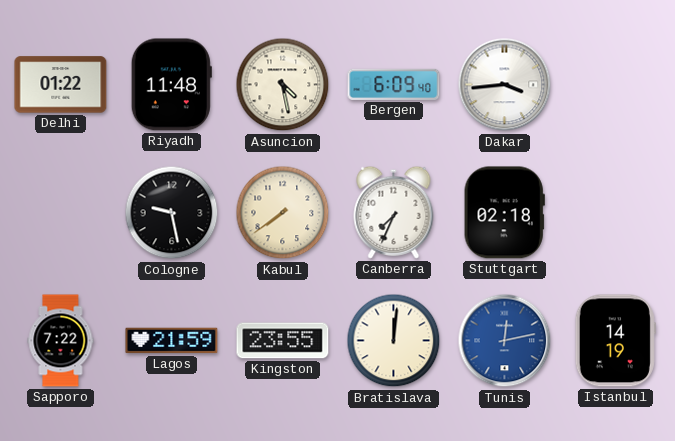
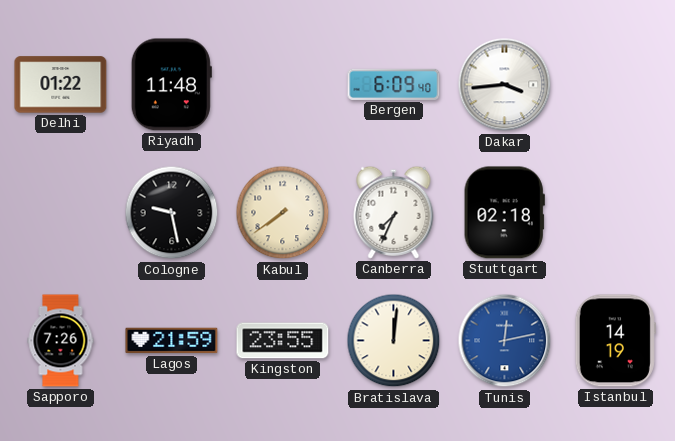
Asuncion: 4:28 -> none
Sapporo: 7:22 -> 7:26
